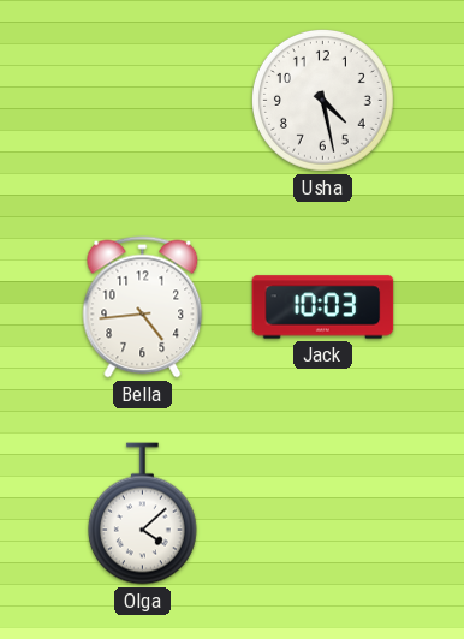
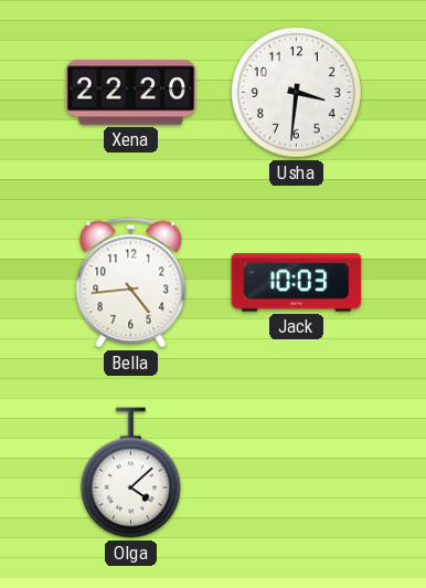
Xena: none -> 22:20
Usha: 4:28 -> 3:31
